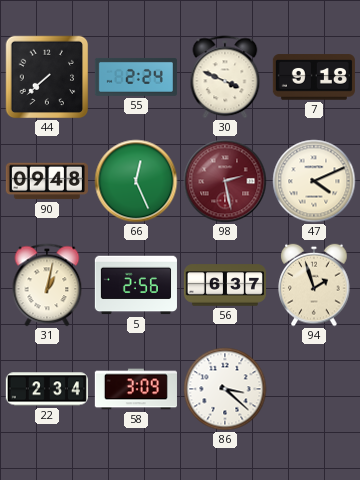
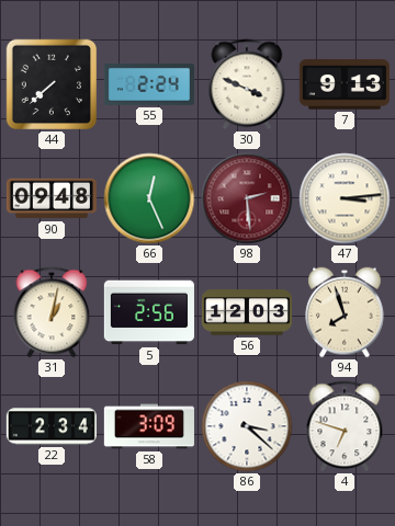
7: 9:18 -> 9:13
98: 2:28 -> 2:29
47: 4:11 -> 3:14
56: 6:37 -> 12:03
94: 1:57 -> 7:57
4: none -> 6:48
